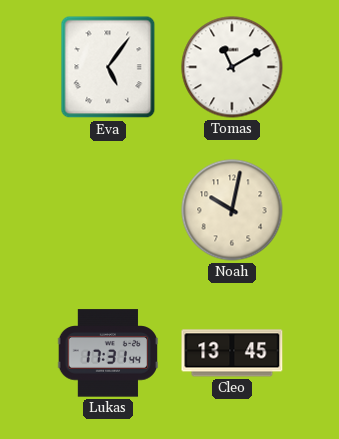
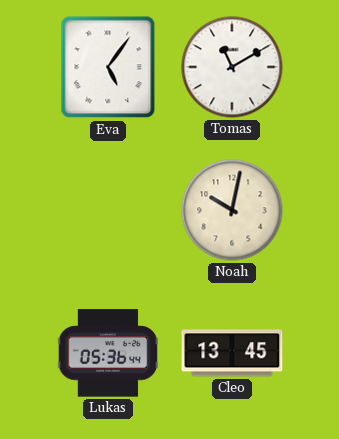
Lukas: 17:31 -> 05:36
